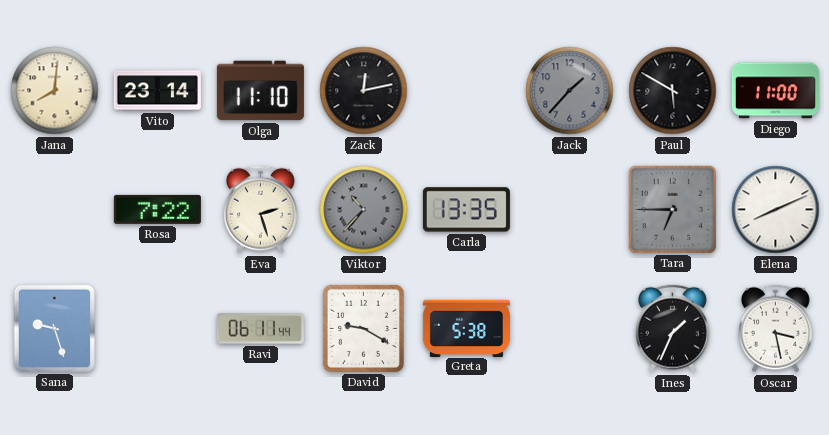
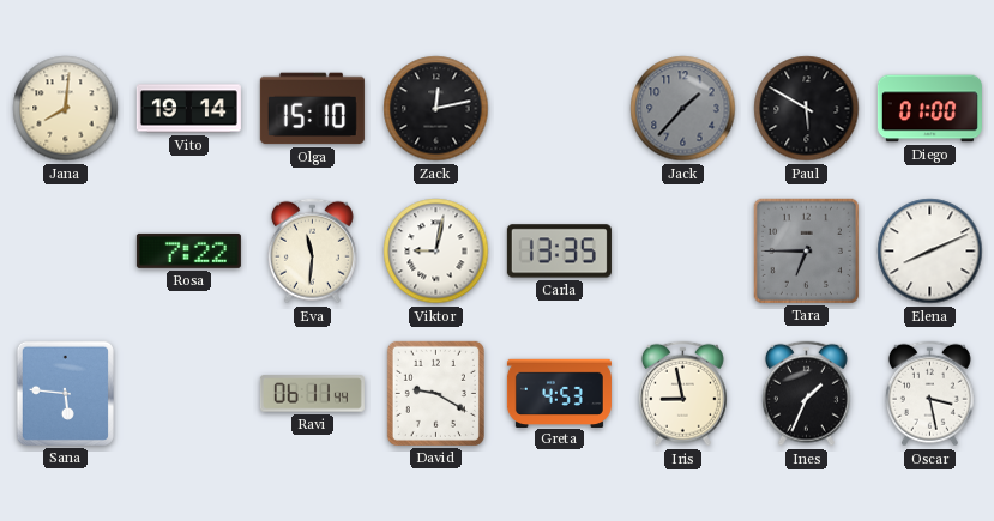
Vito: 23:14 -> 19:14
Olga: 11:10 -> 15:10
Diego: 11:00 -> 01:00
Eva: 2:27 -> 11:31
Viktor: 10:37 -> 9:02
Viktor dial: grey -> white
Sana: 9:27 -> 5:46
Greta: 5:38 -> 4:53
Iris: none -> 8:58
